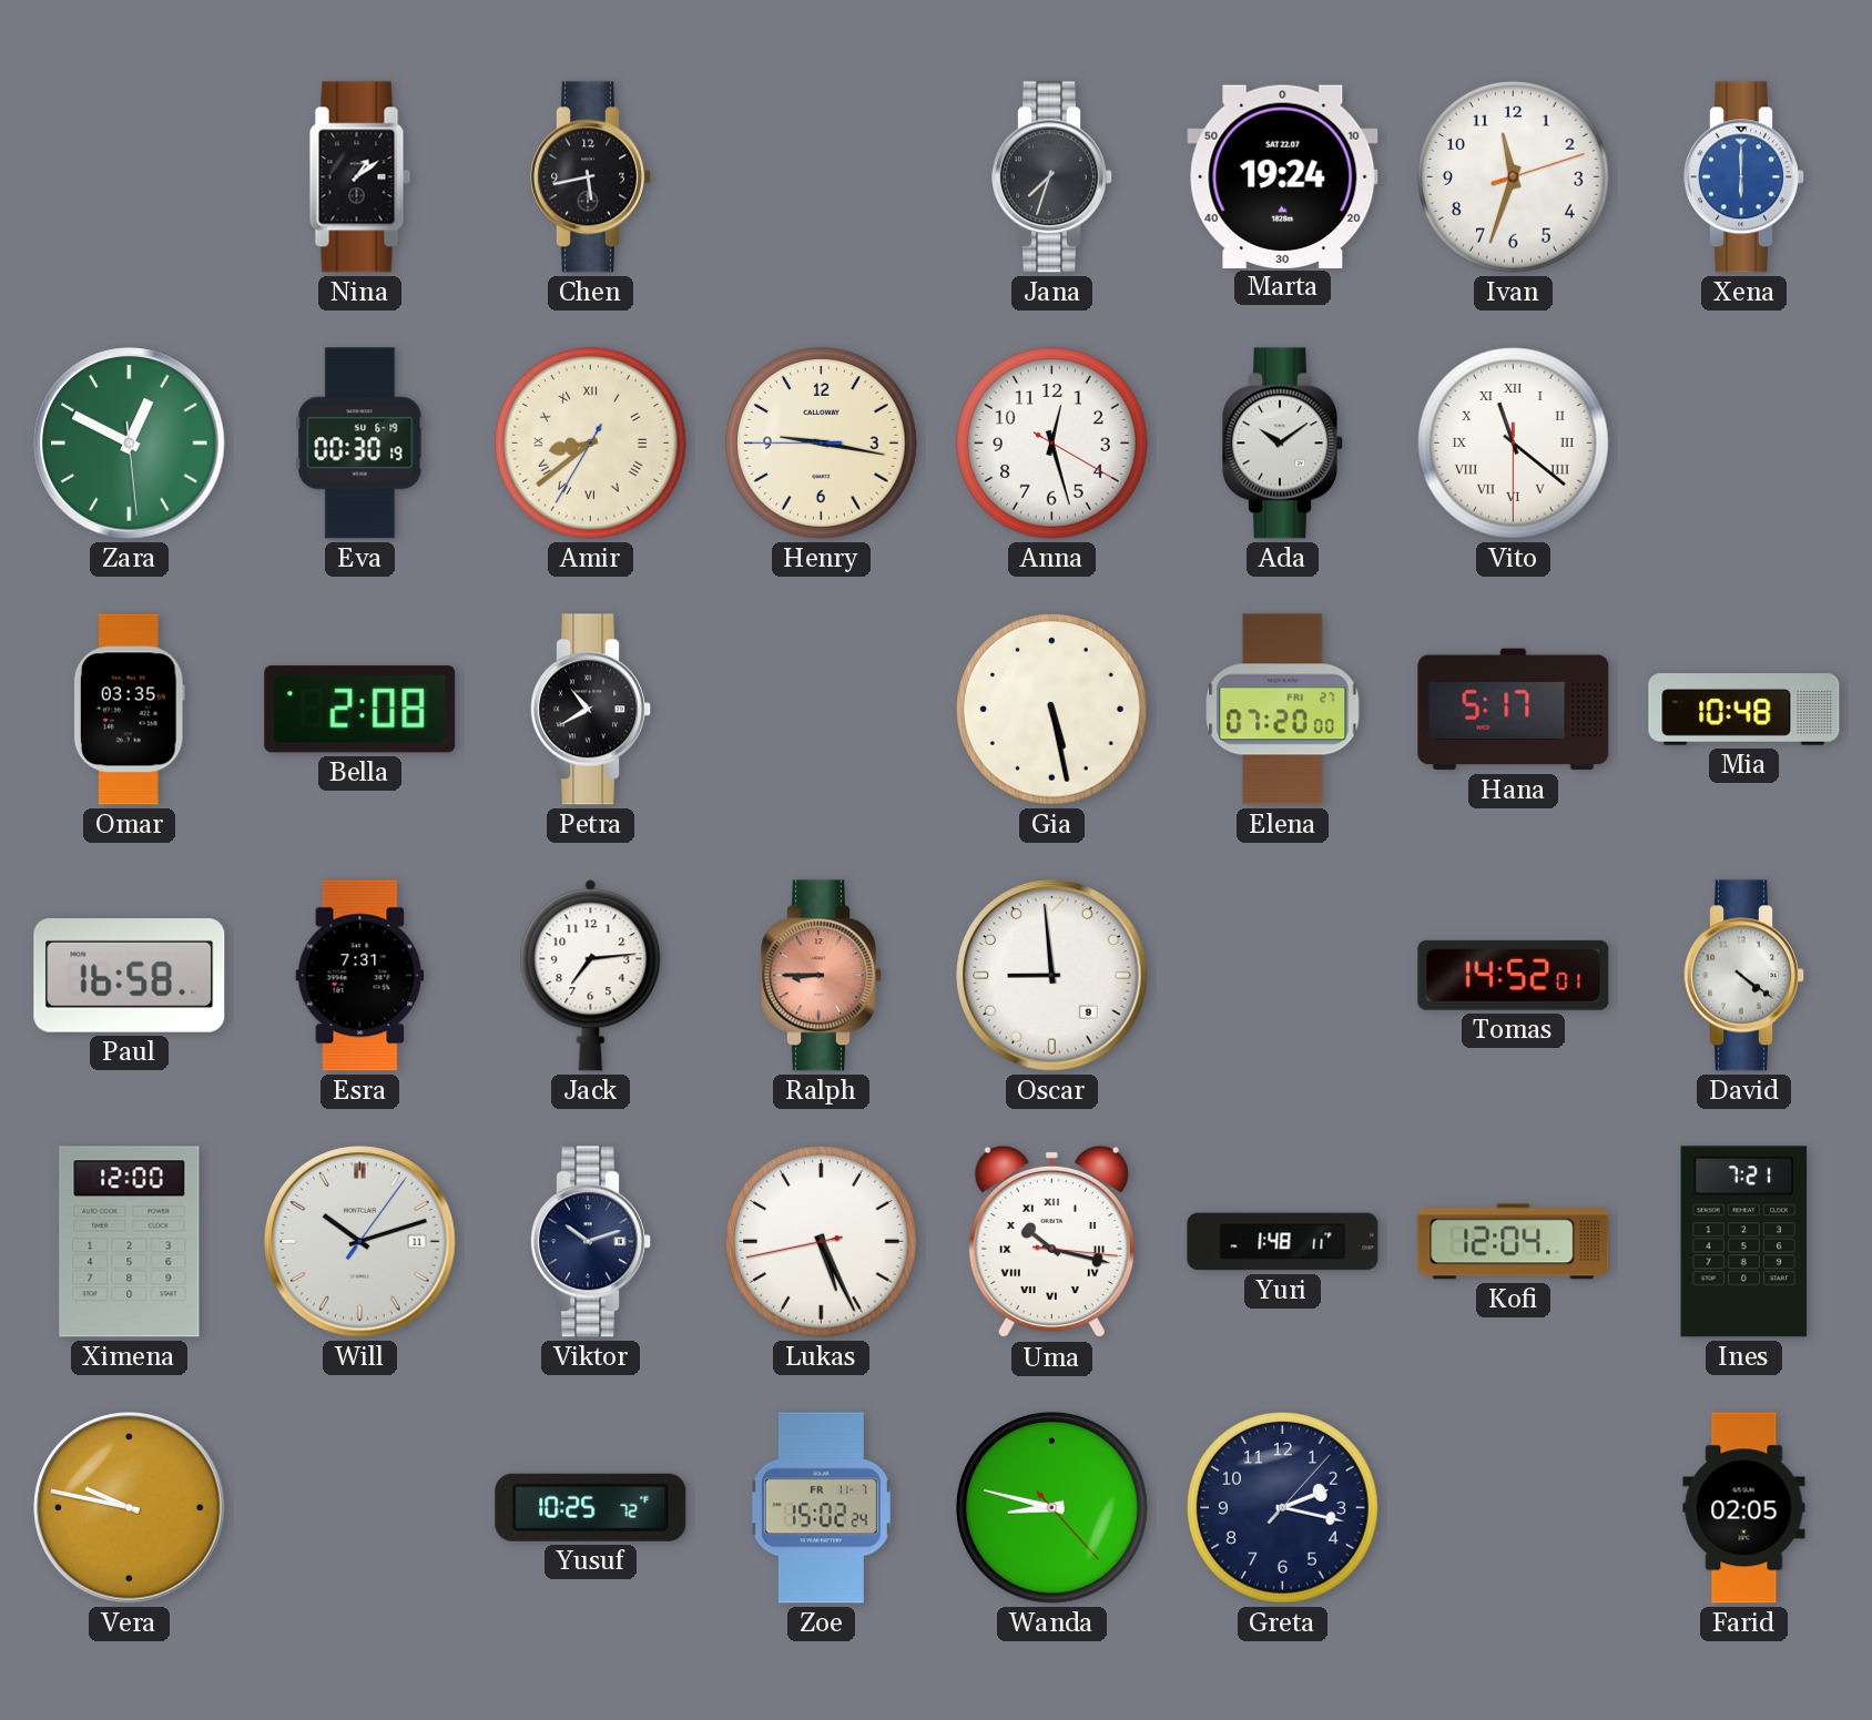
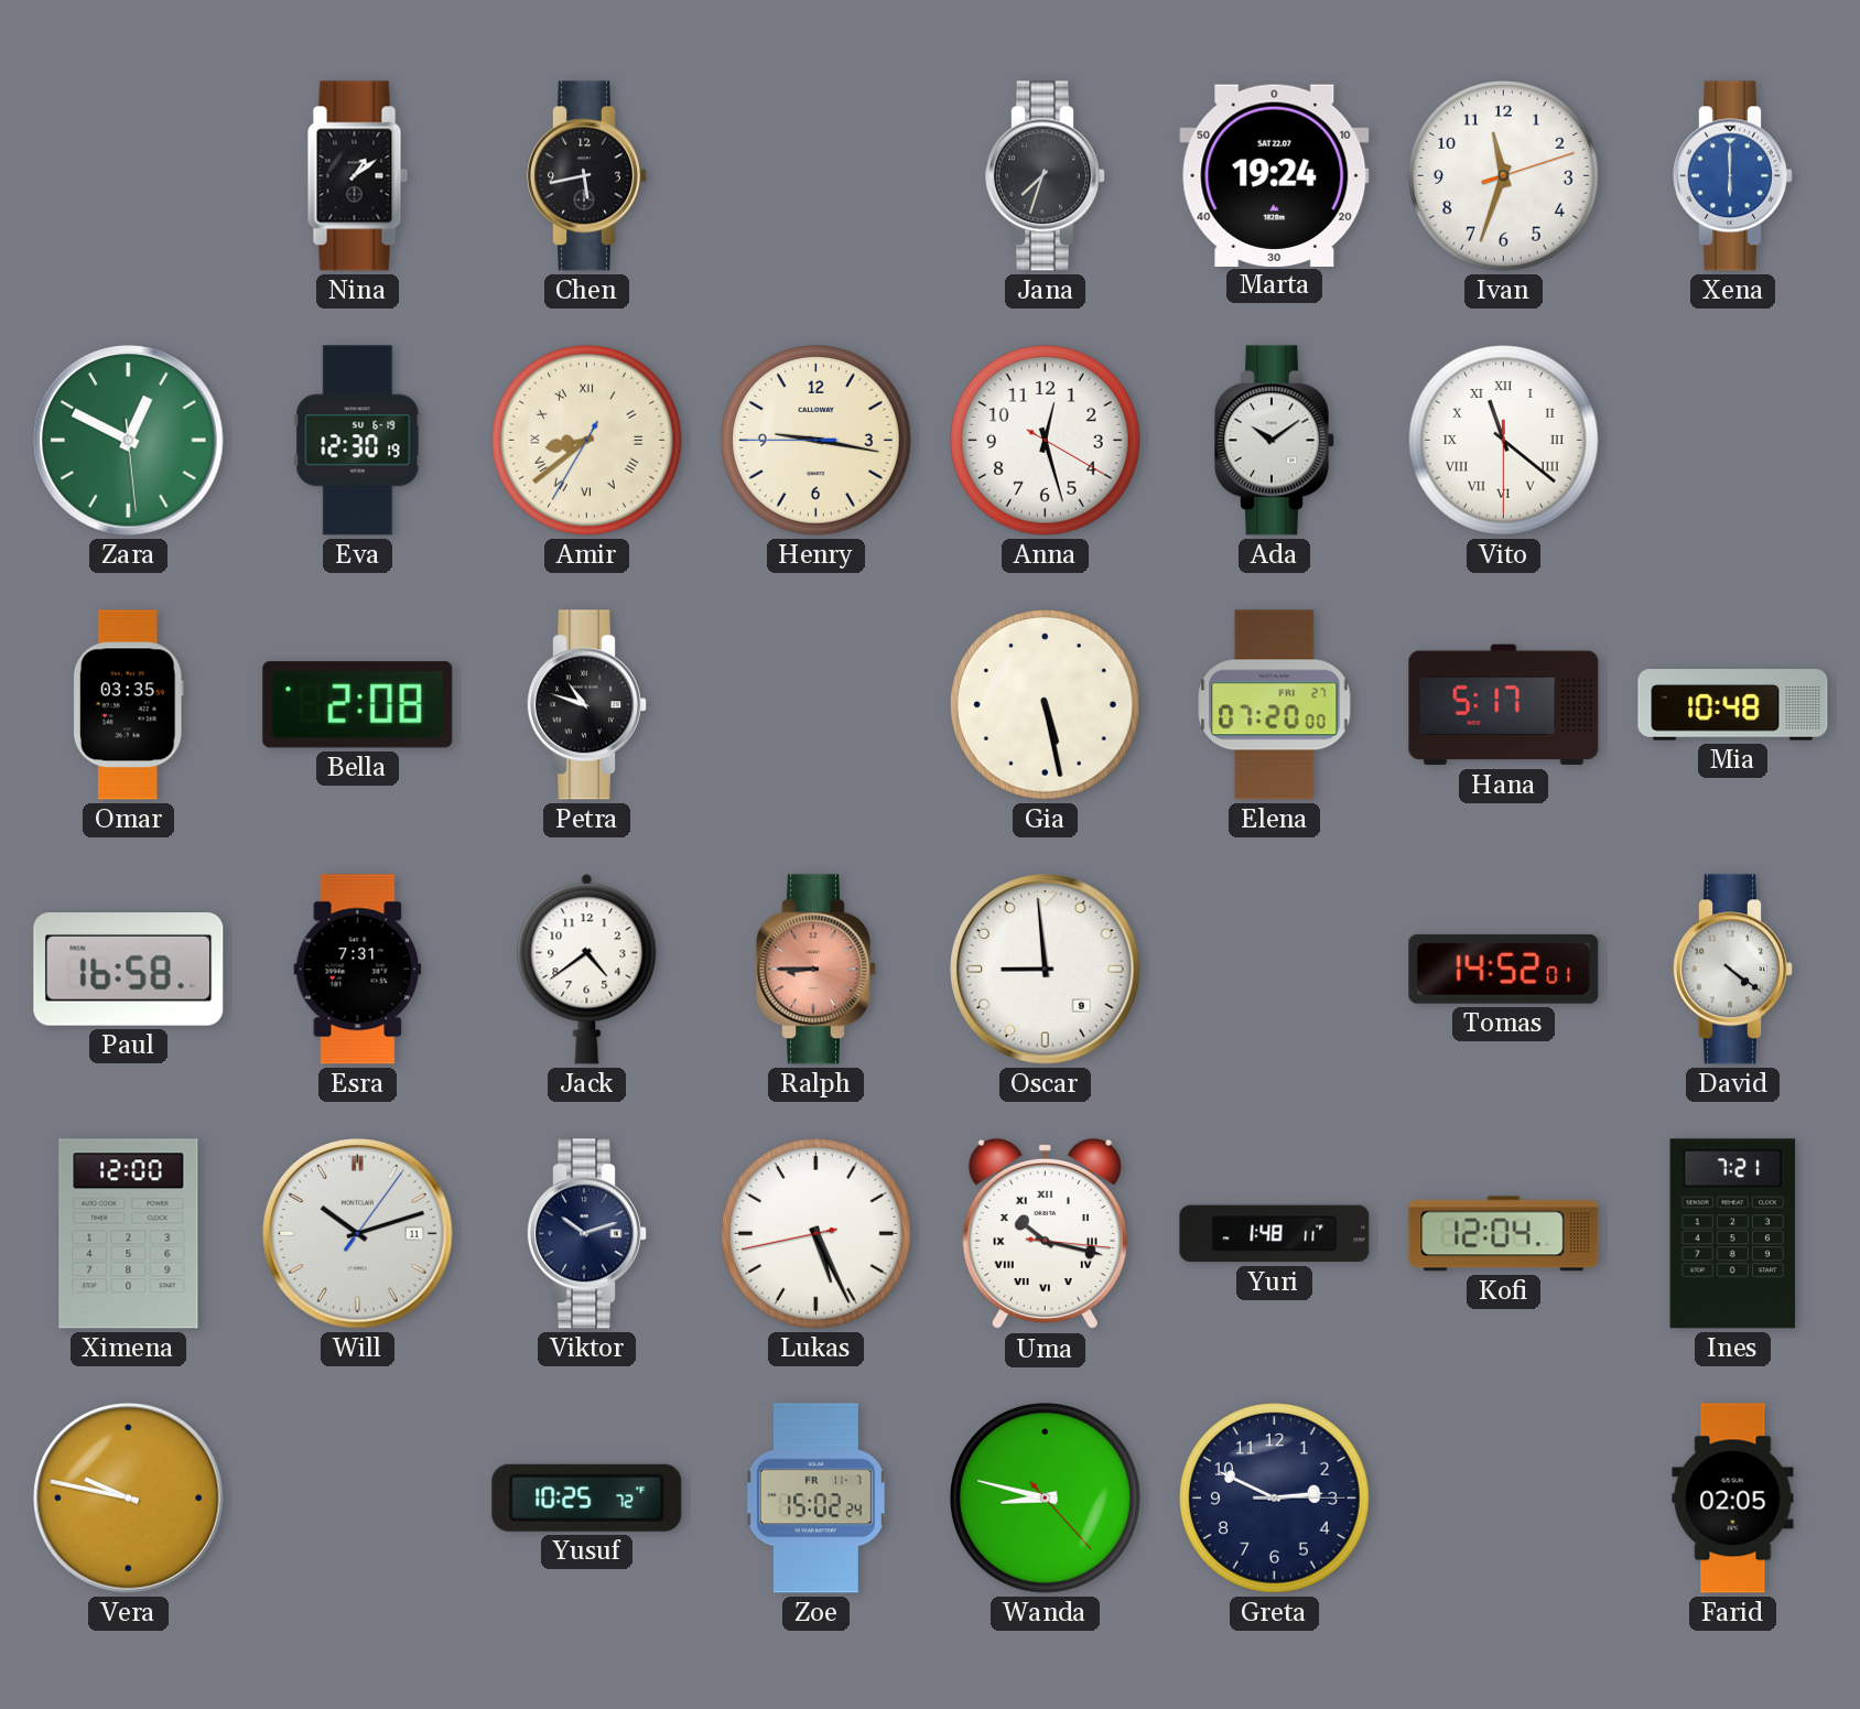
Eva: 00:30 -> 12:30
Petra: 10:40 -> 10:48
Jack: 7:14 -> 4:39
Greta: 2:17 -> 2:49
